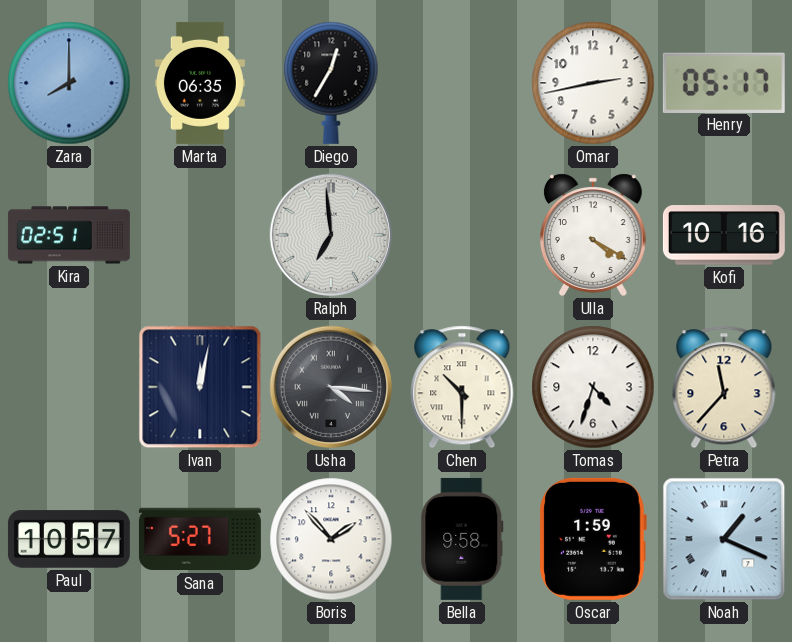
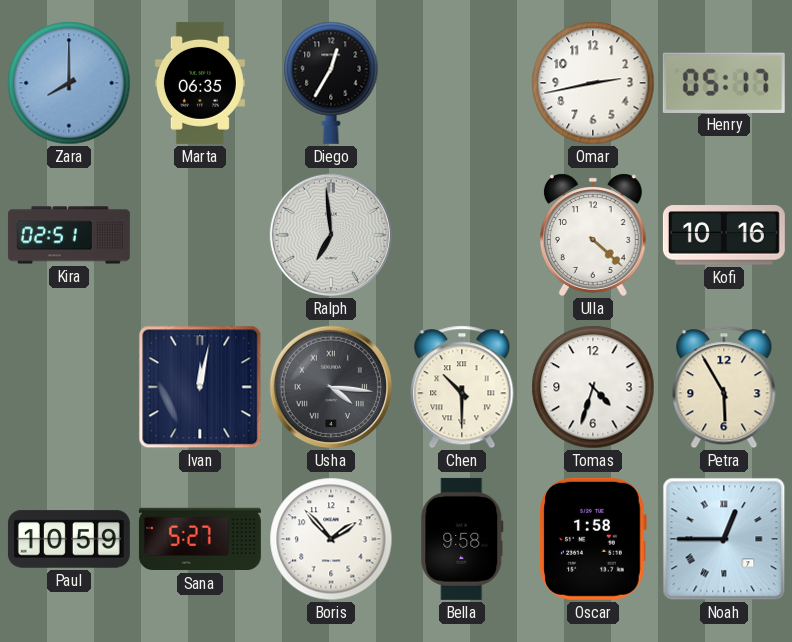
Ulla: 4:20 -> 4:22
Petra: 11:37 -> 5:55
Paul: 10:57 -> 10:59
Oscar: 1:59 -> 1:58
Noah: 1:19 -> 12:45
